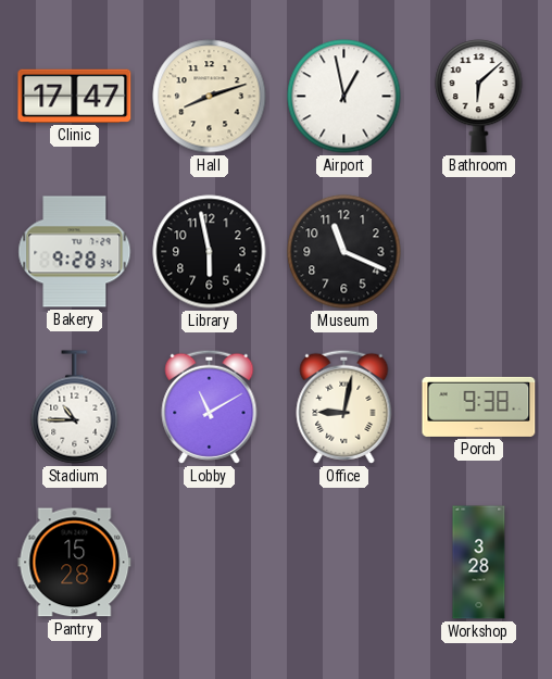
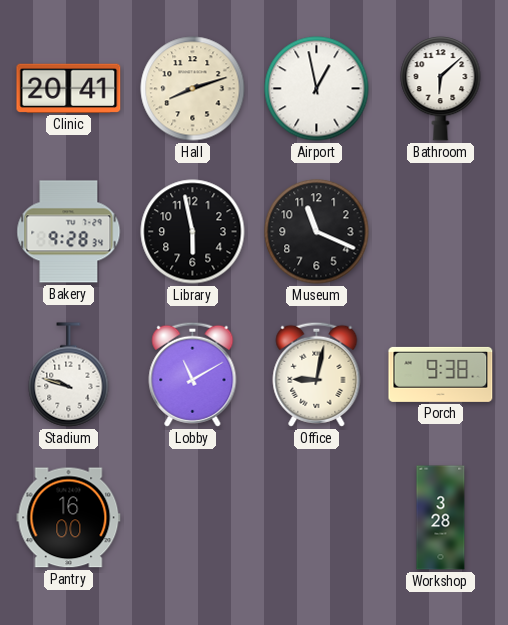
Clinic: 17:47 -> 20:41
Stadium: 10:45 -> 9:48
Pantry: 15:28 -> 16:00
